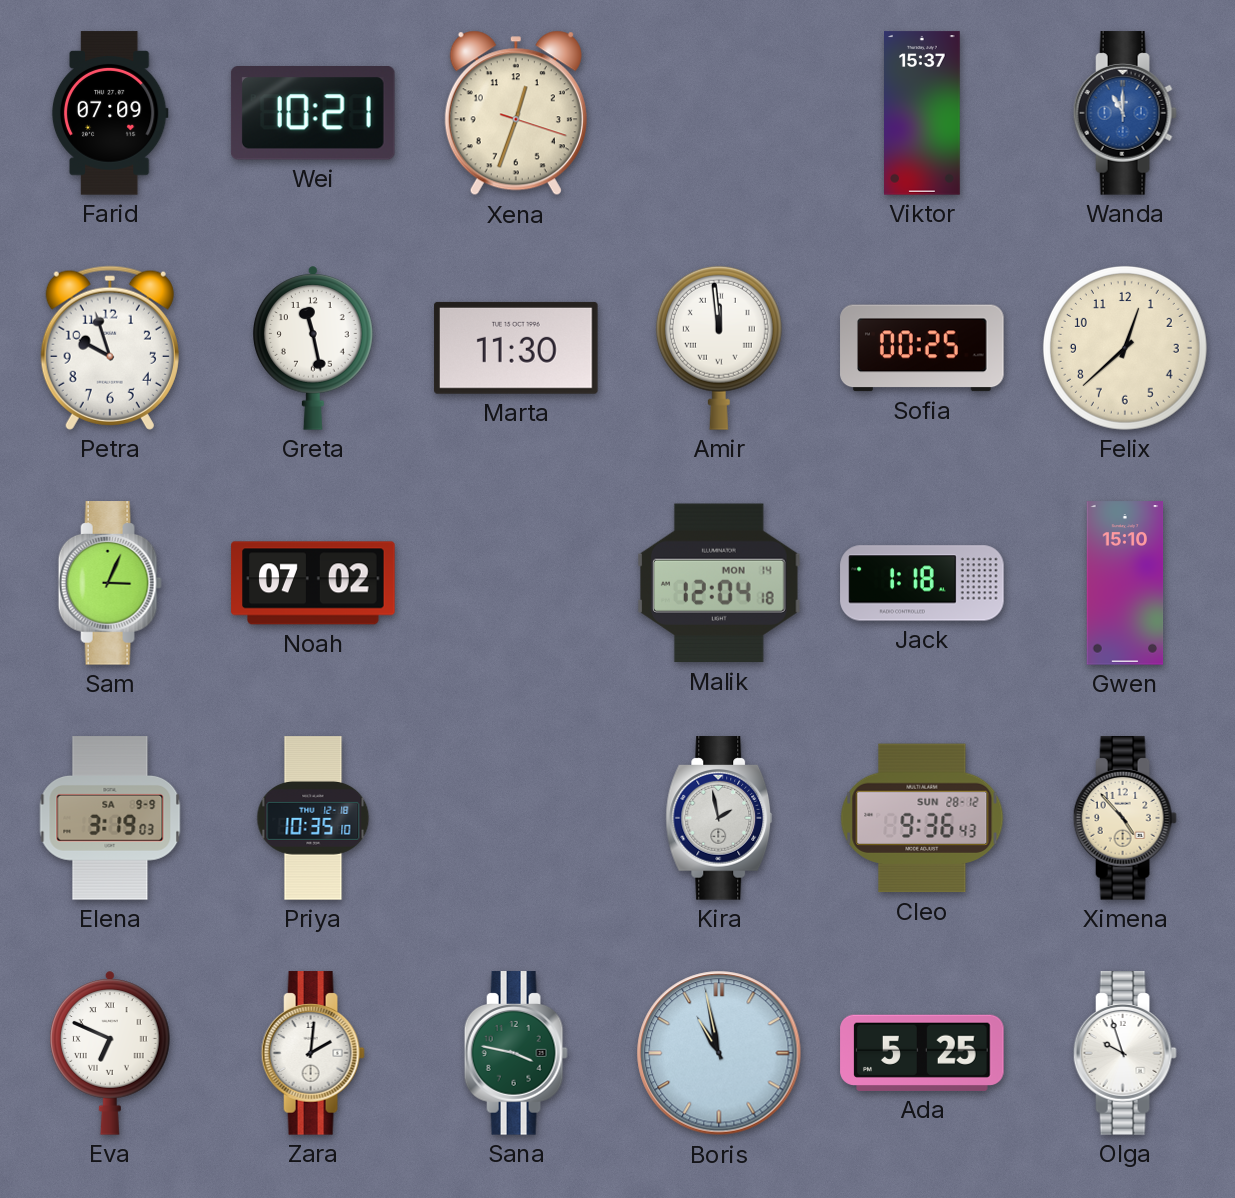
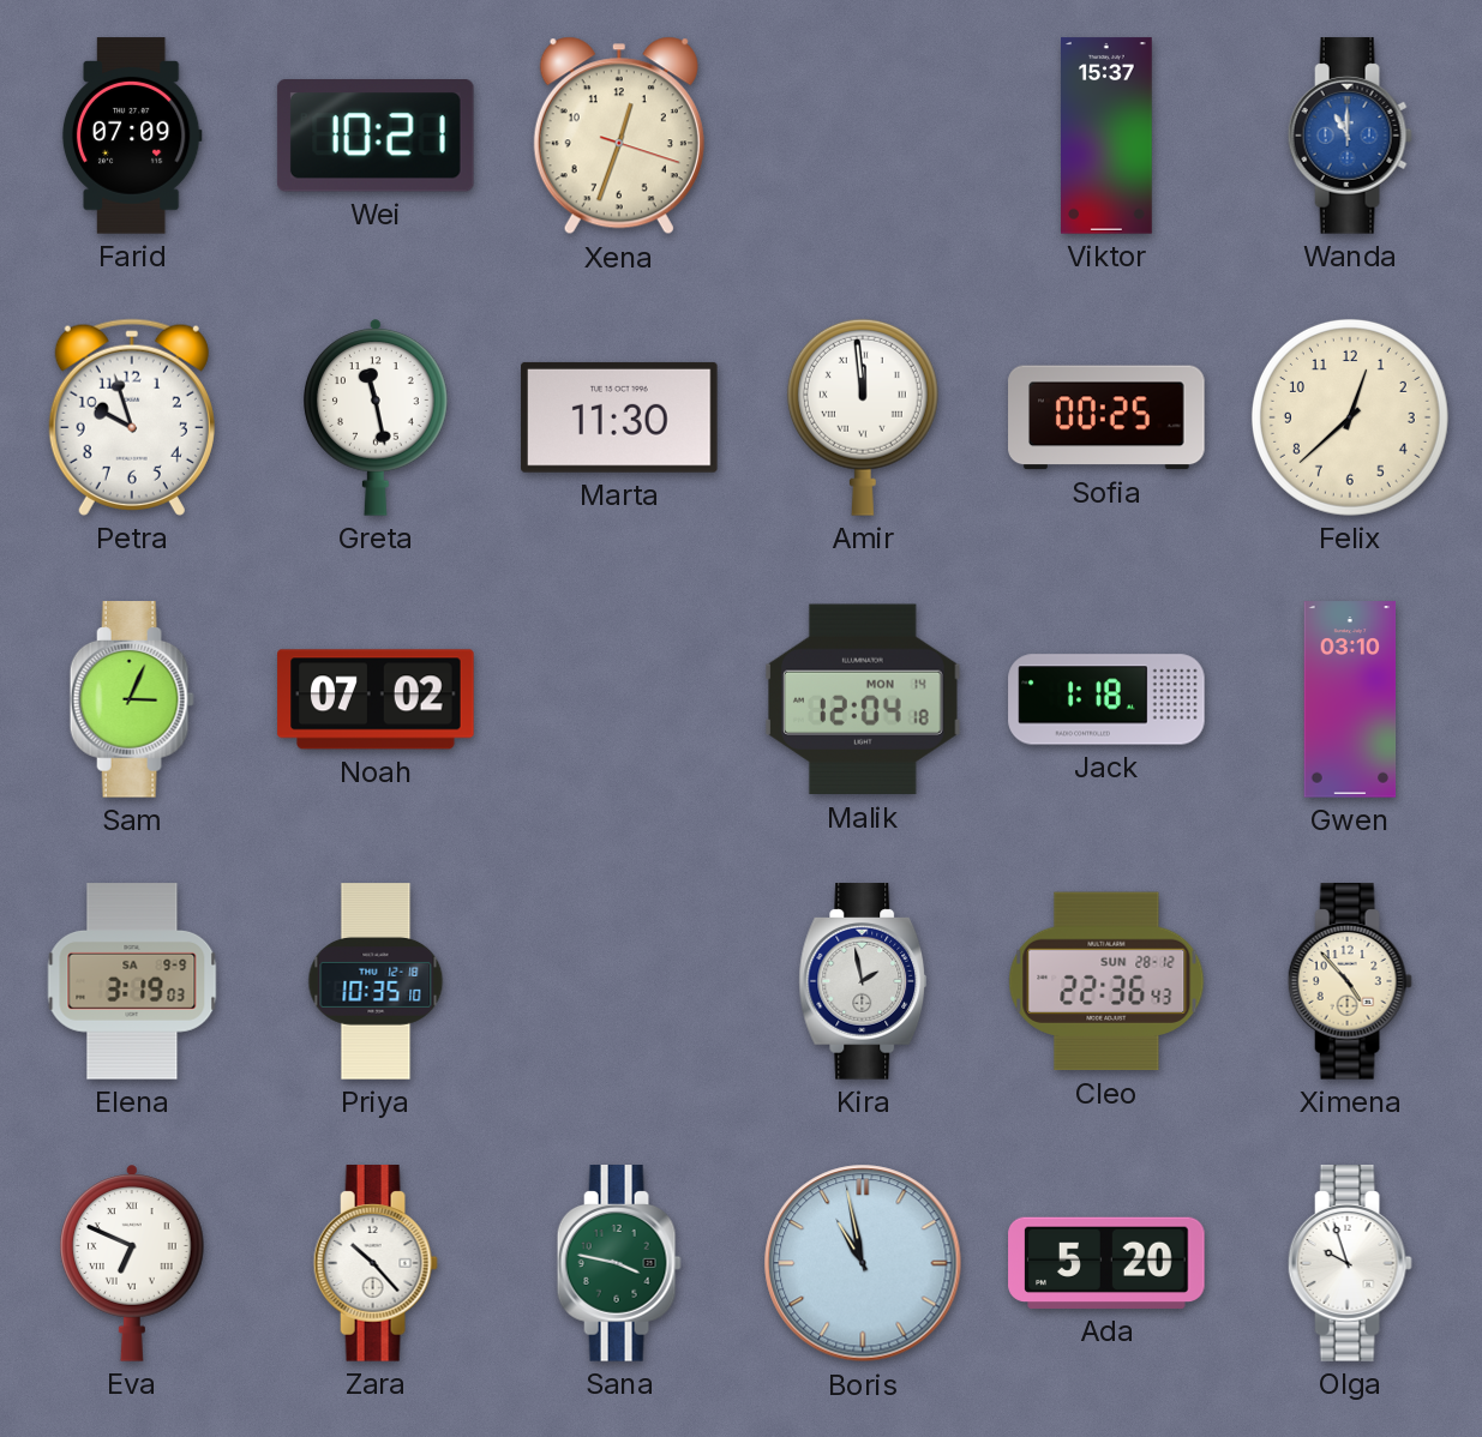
Gwen: 15:10 -> 03:10
Cleo: 9:36 -> 22:36
Zara: 2:01 -> 10:23
Ada: 5:25 -> 5:20
